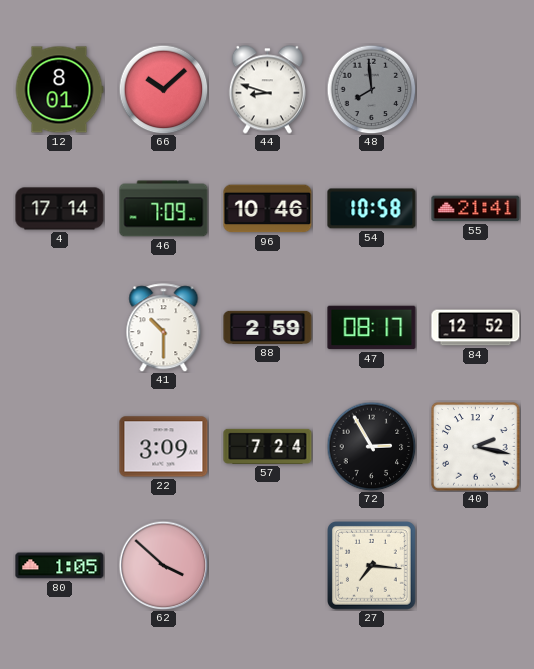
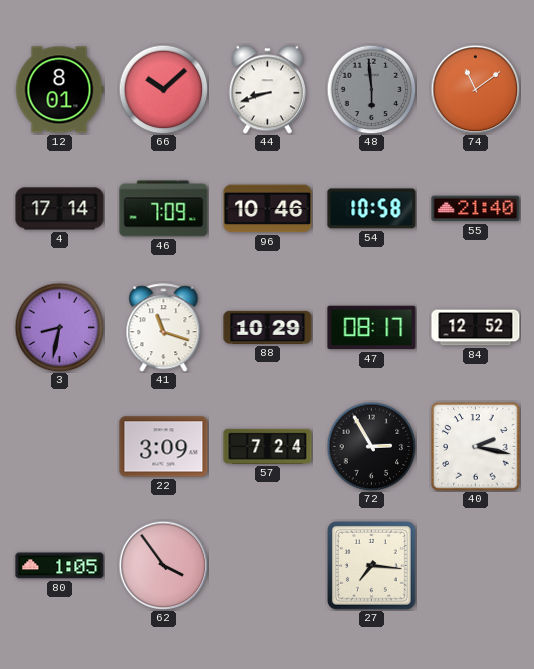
44: 8:48 -> 8:42
48: 7:59 -> 5:59
74: none -> 11:09
55: 21:41 -> 21:40
3: none -> 8:32
41: 10:30 -> 11:18
88: 2:59 -> 10:29
62: 3:52 -> 3:54
